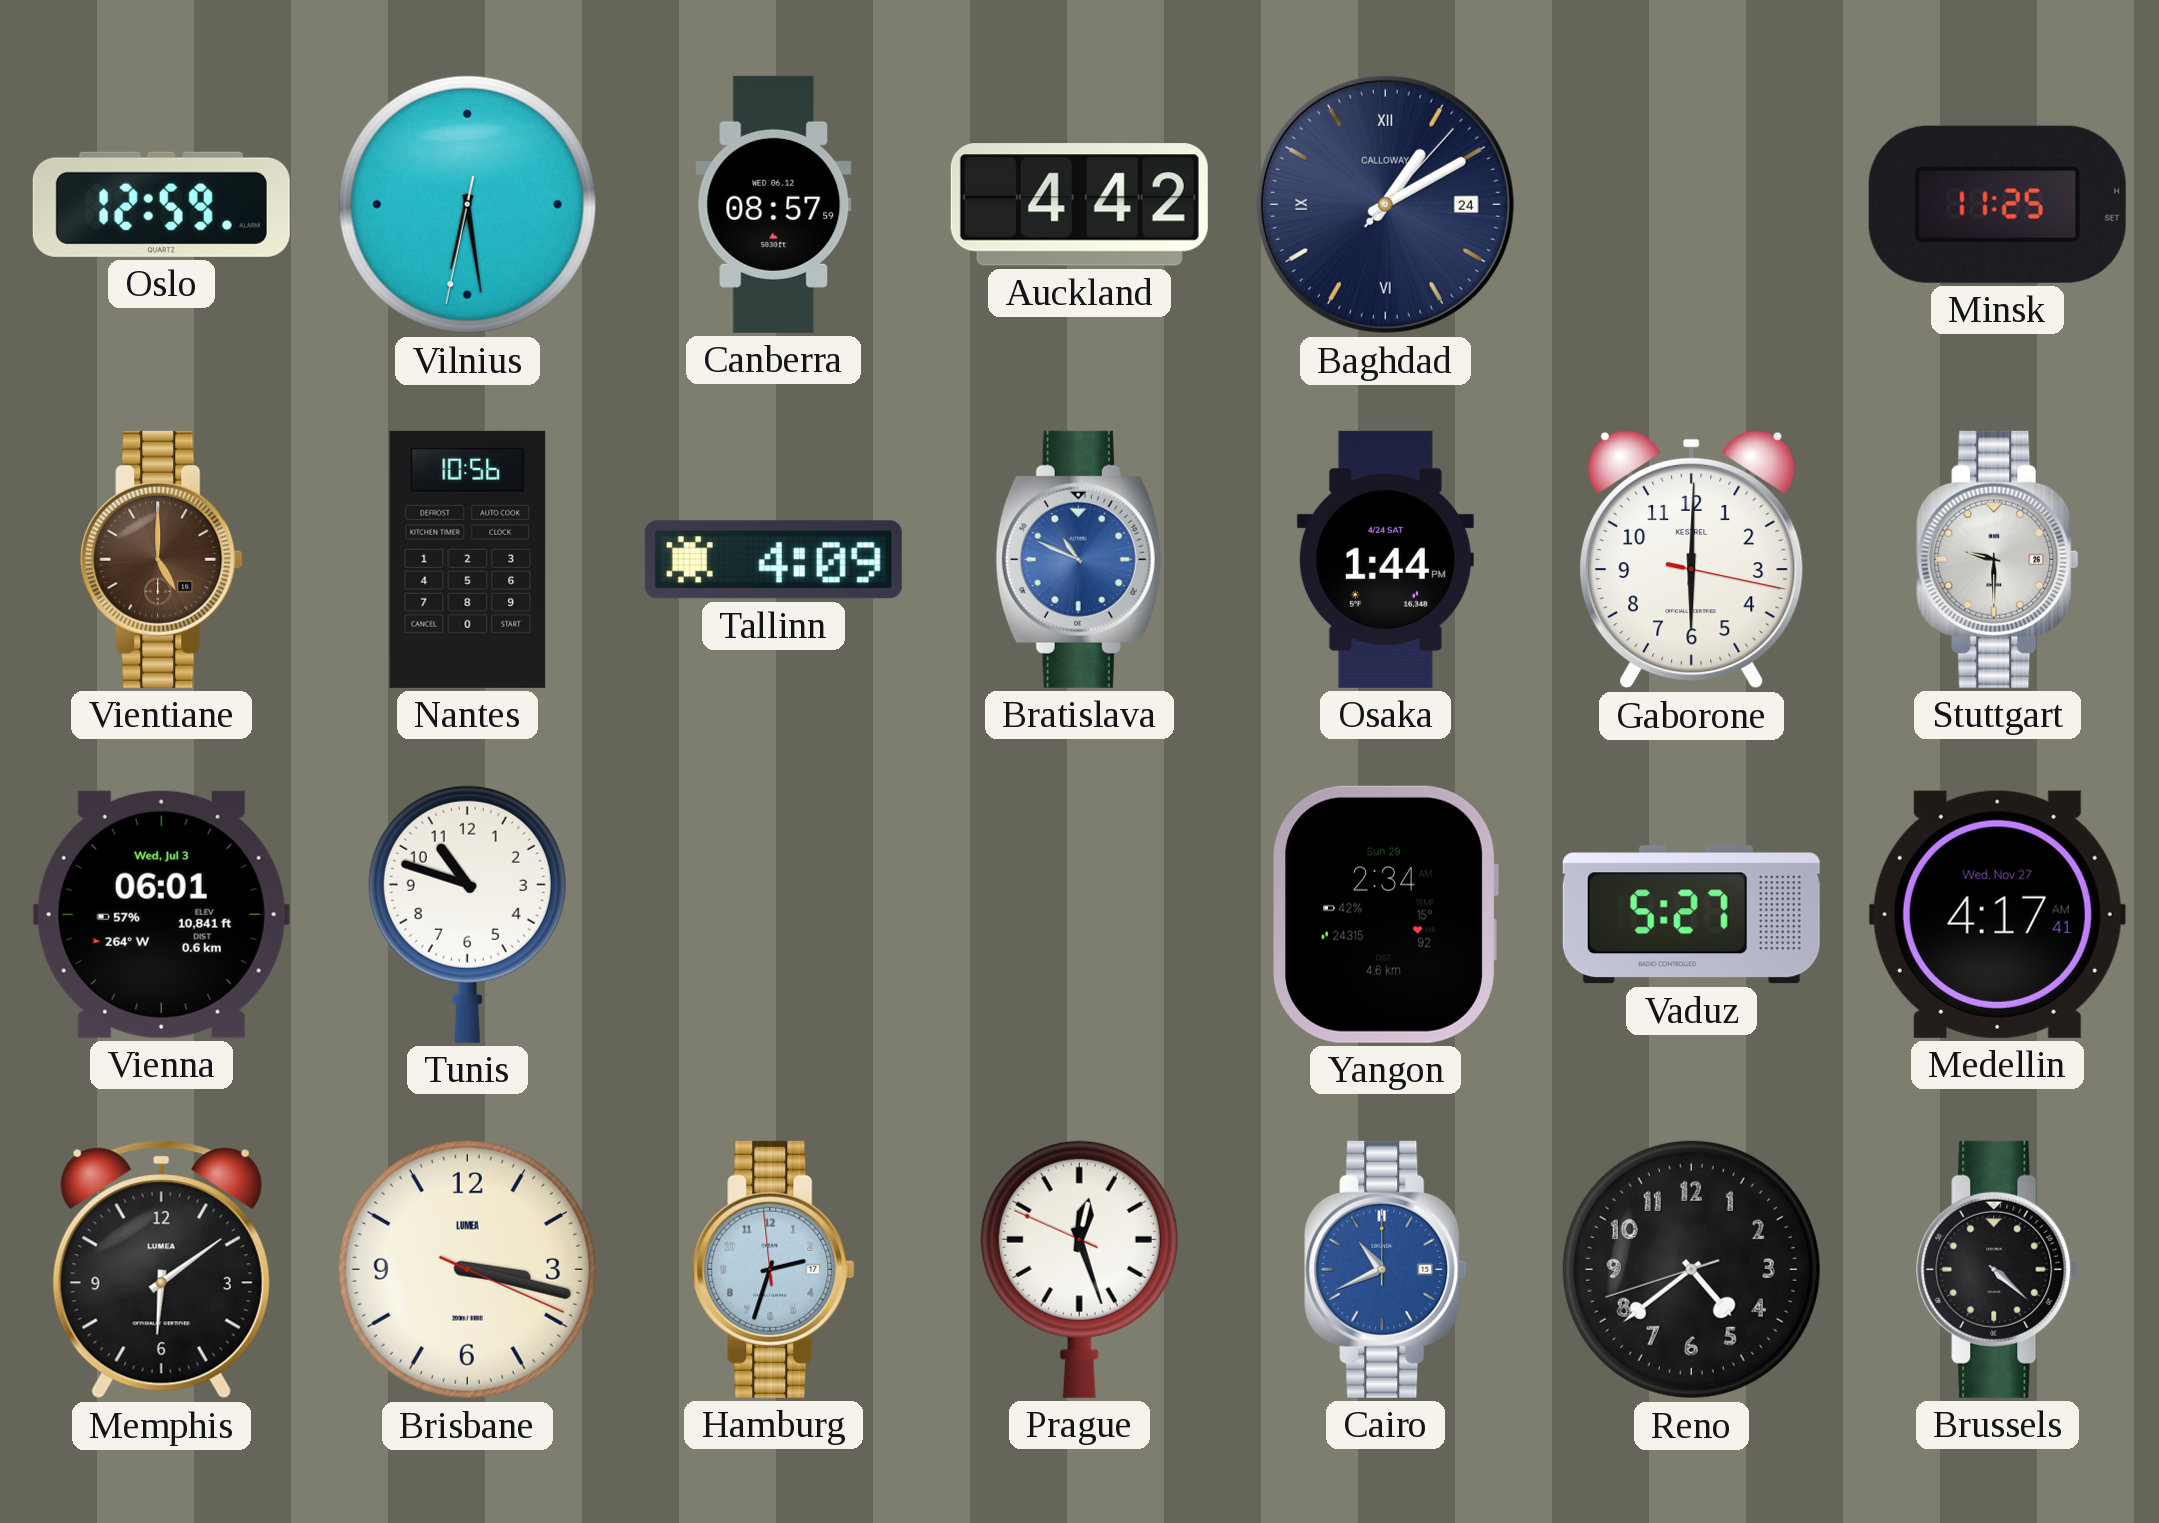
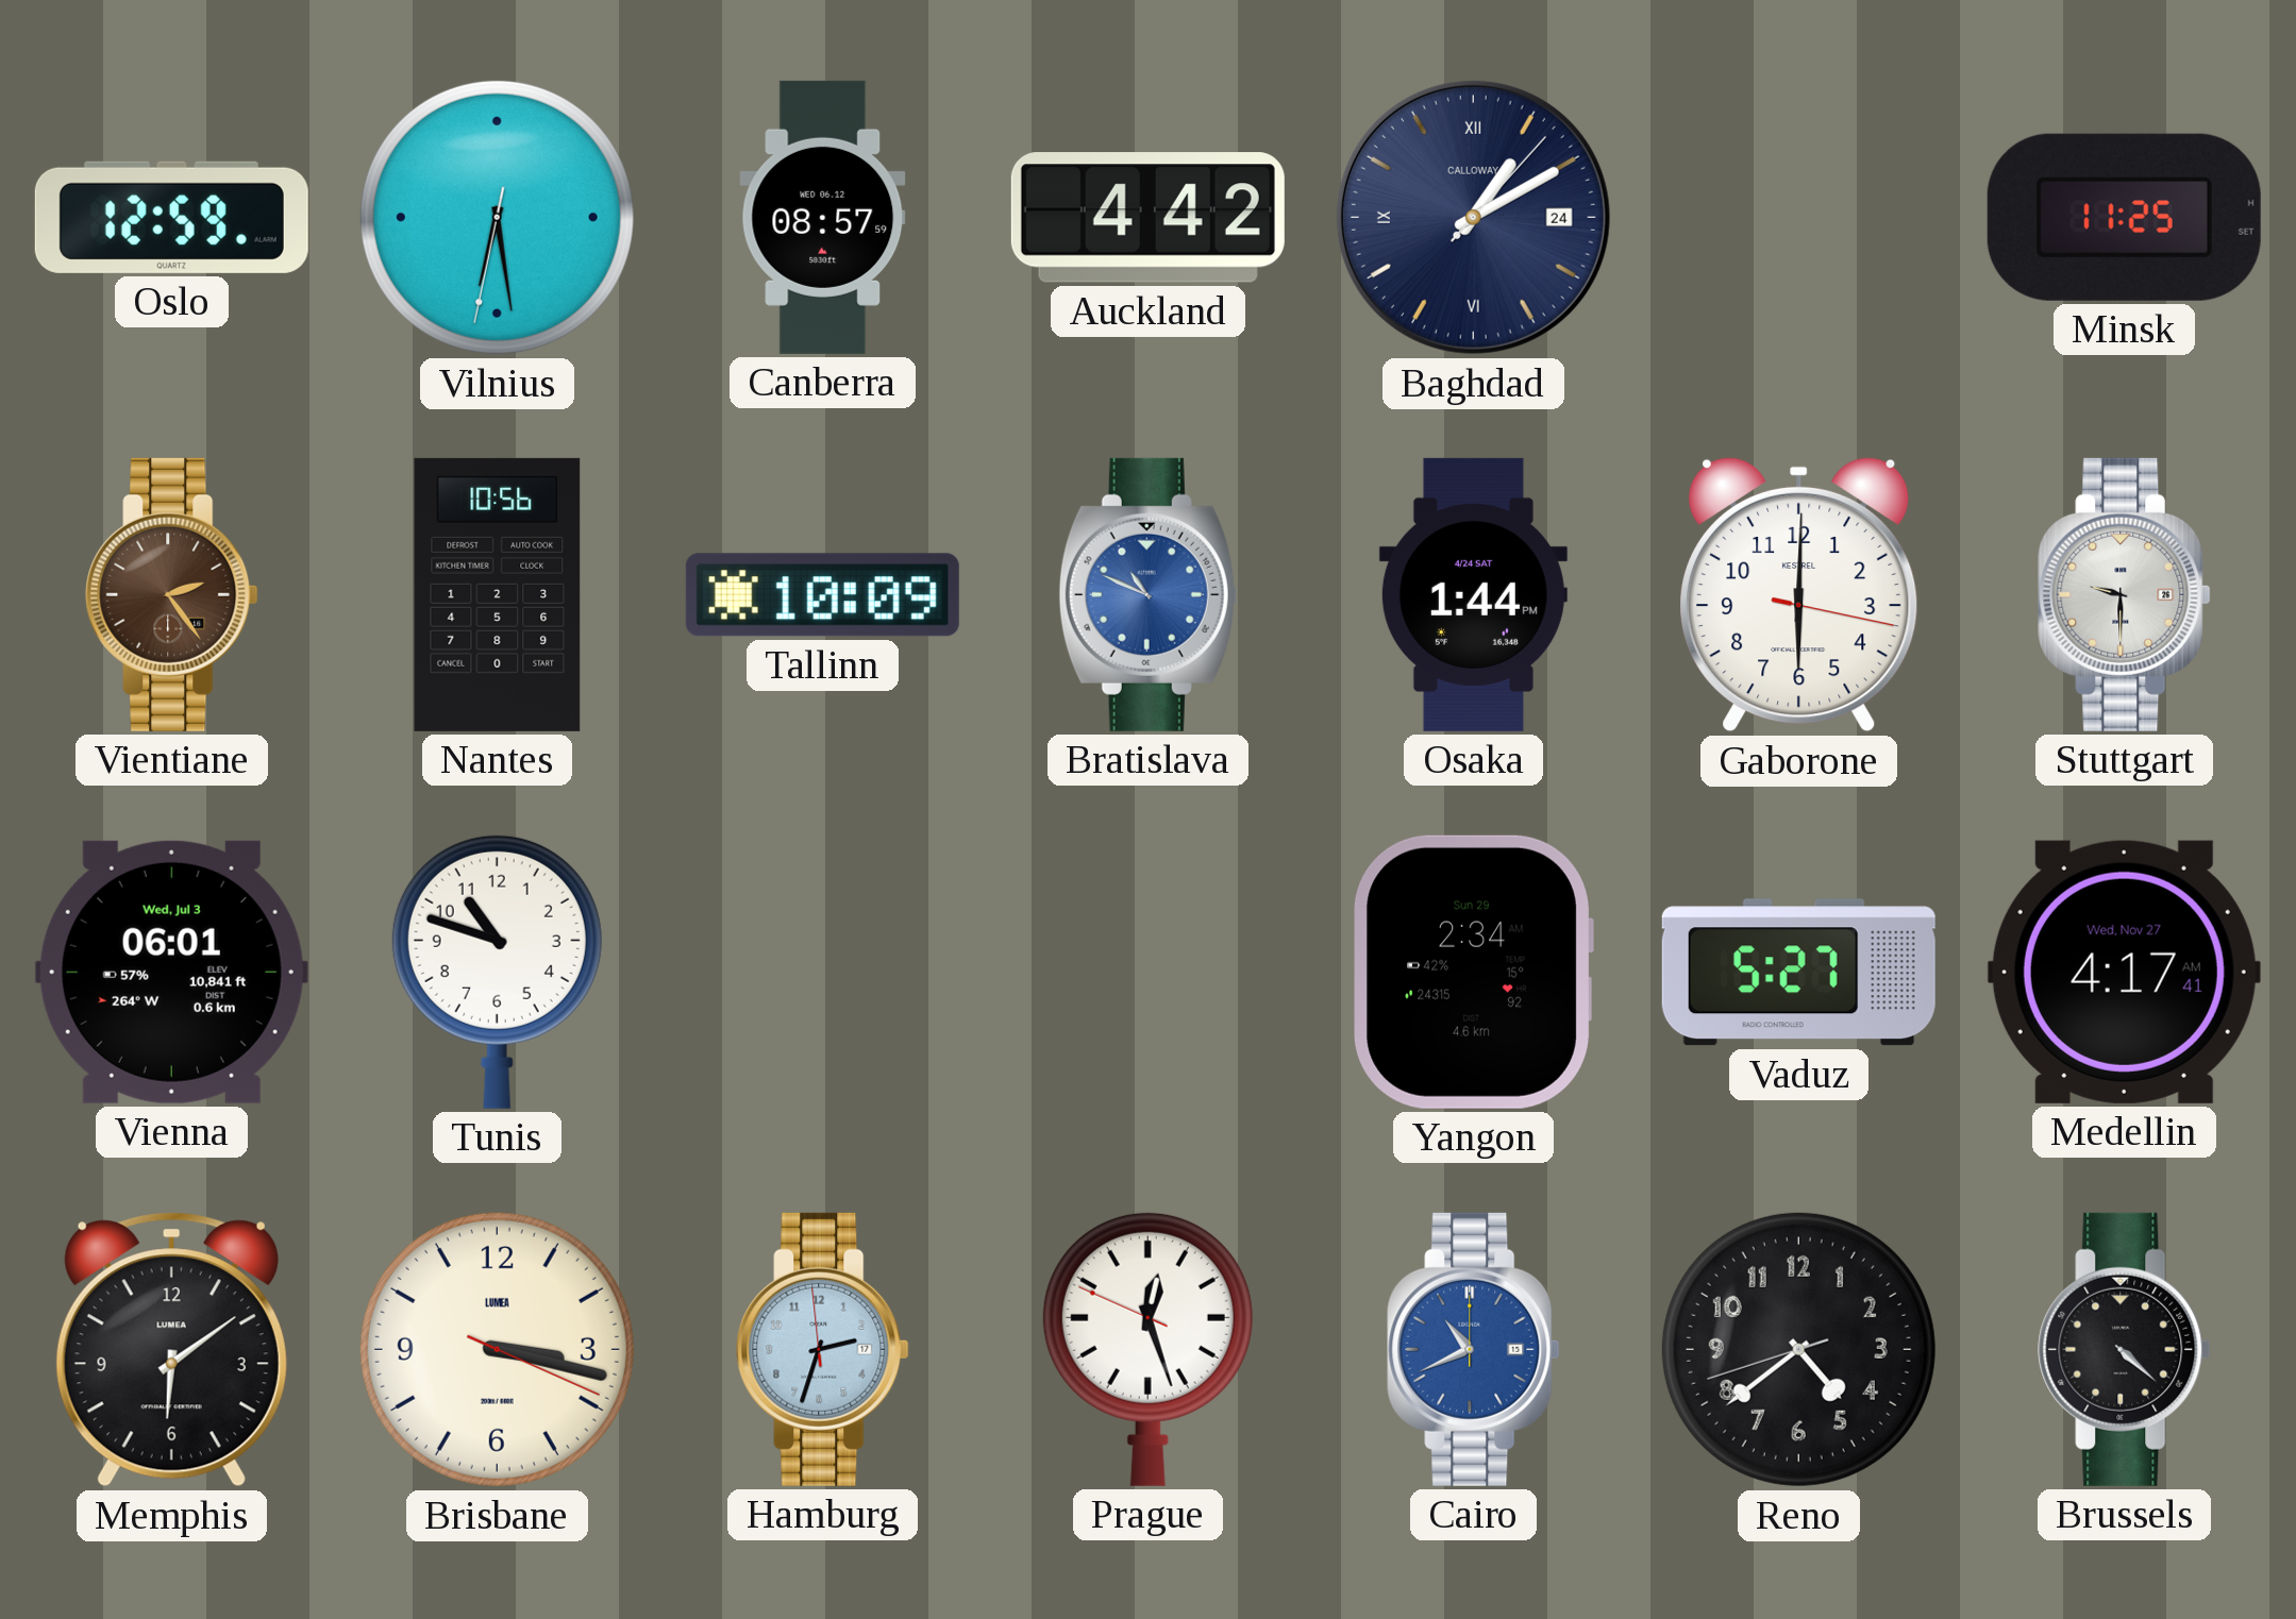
Vientiane: 5:00 -> 2:24
Tallinn: 4:09 -> 10:09
